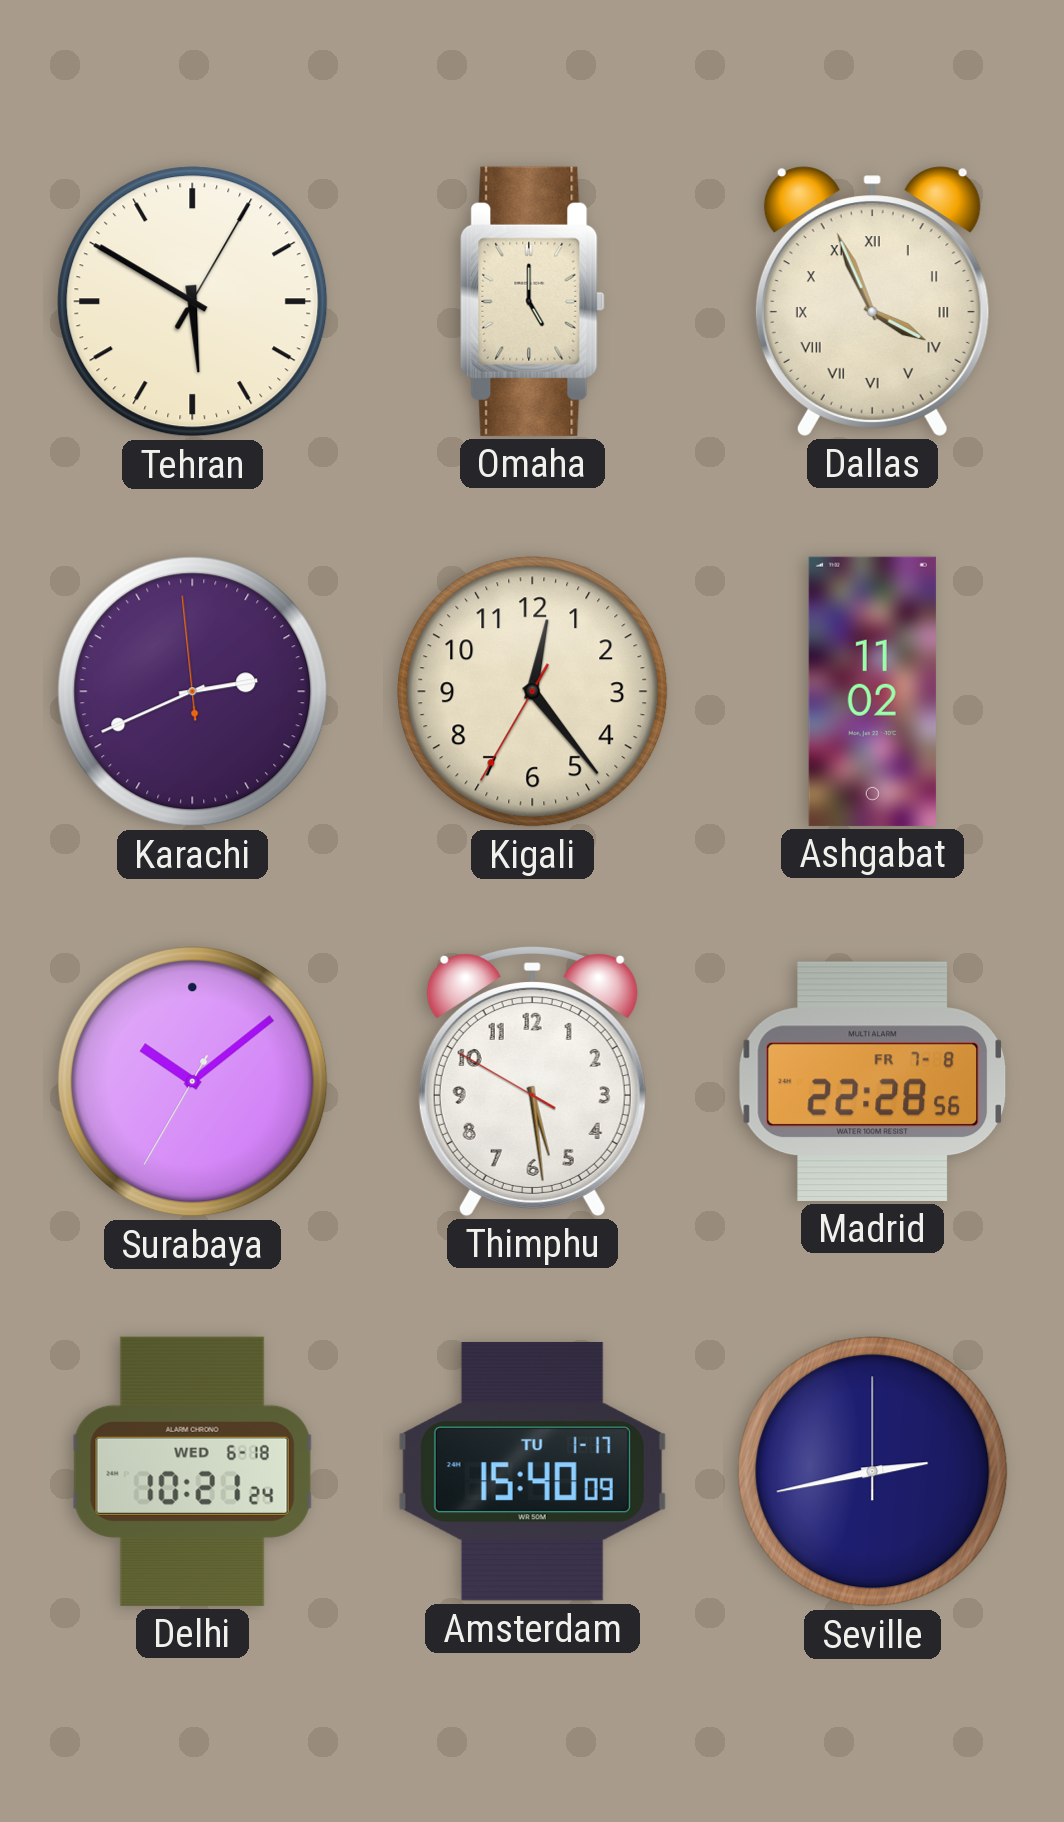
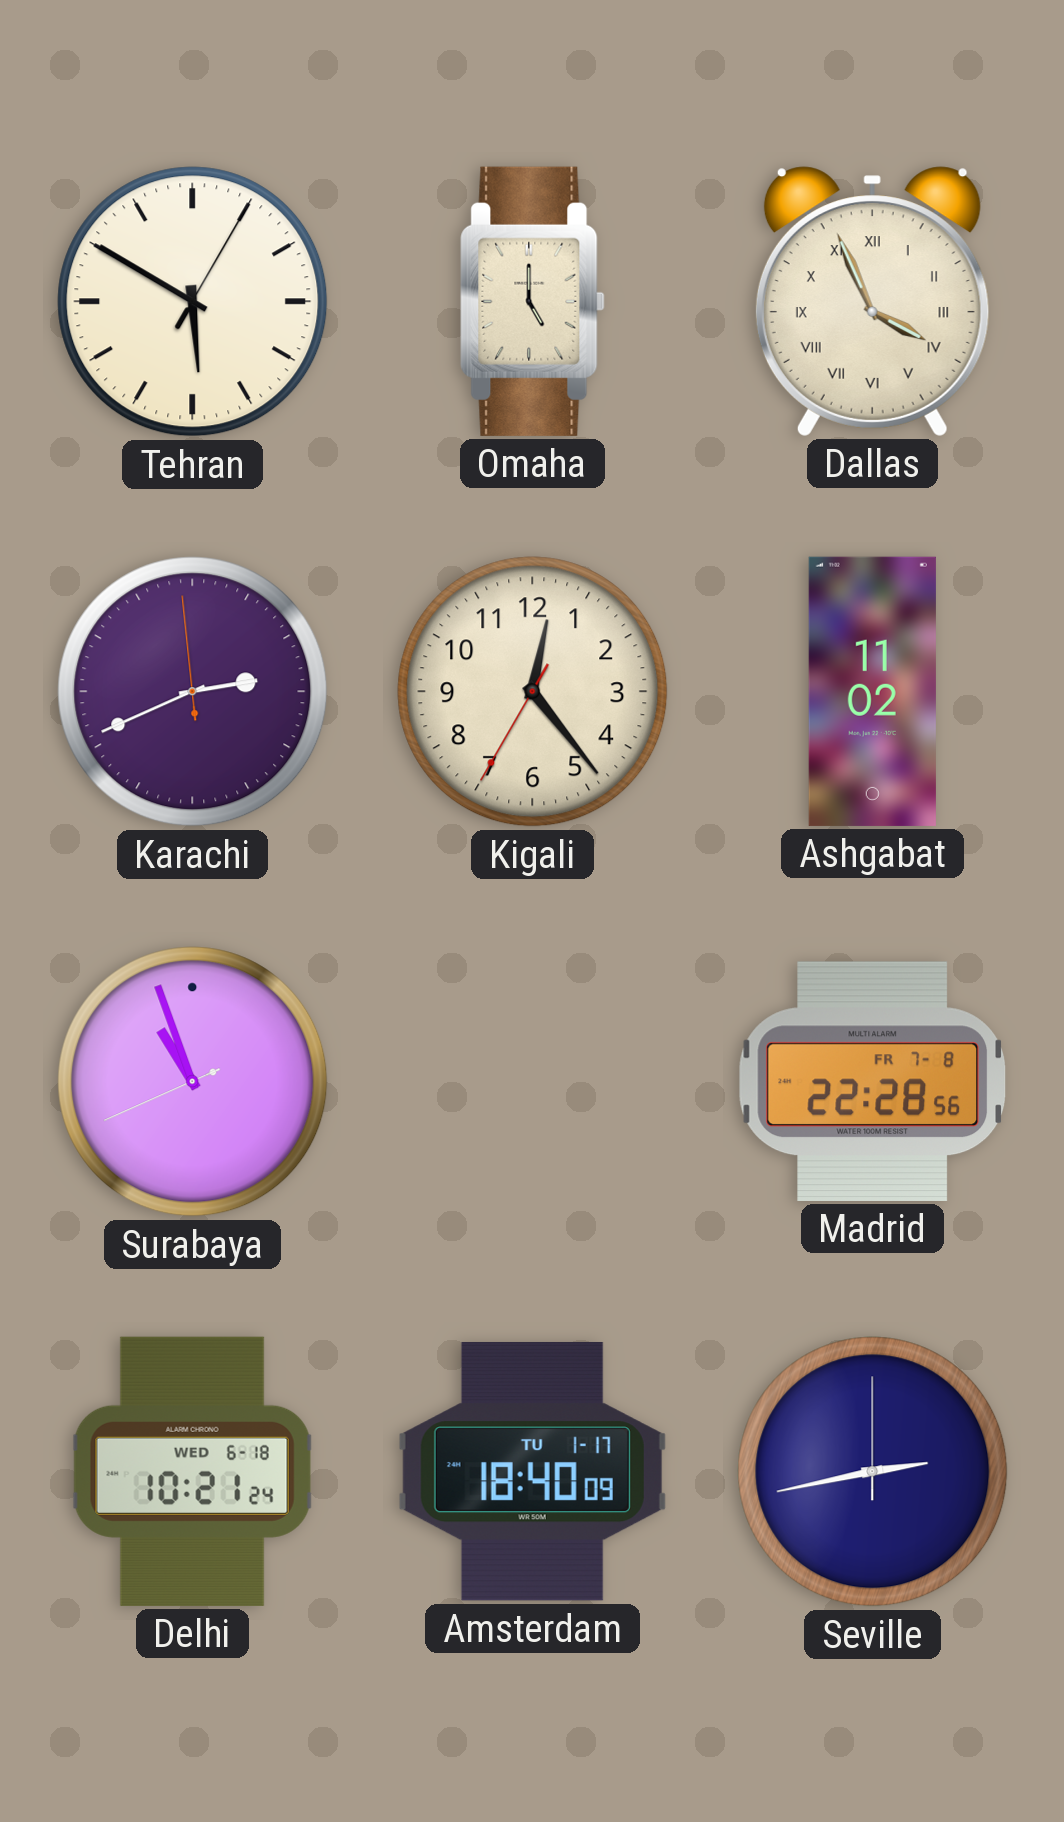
Surabaya: 10:08 -> 10:56
Thimphu: 5:28 -> none
Amsterdam: 15:40 -> 18:40
